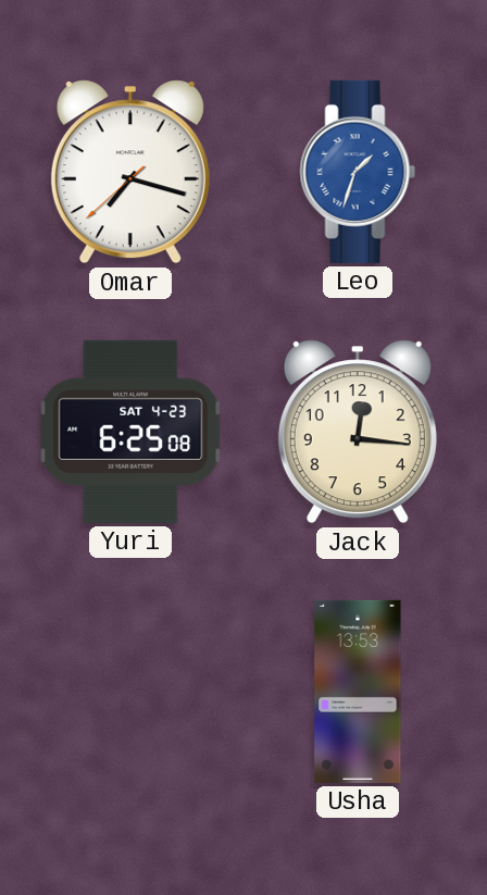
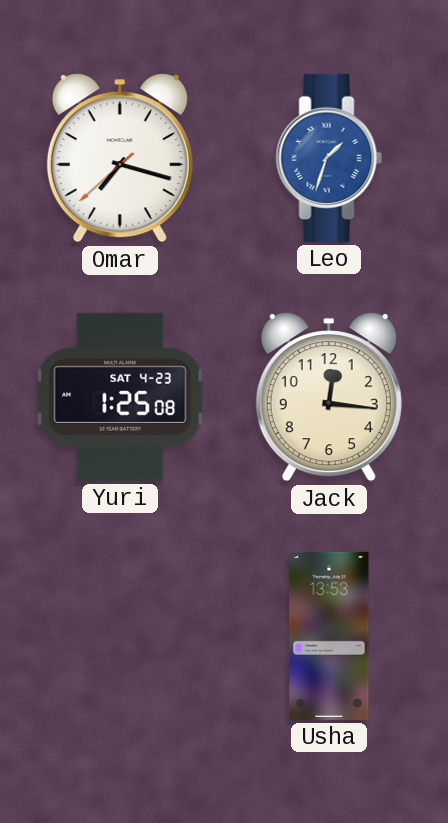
Yuri: 6:25 -> 1:25
